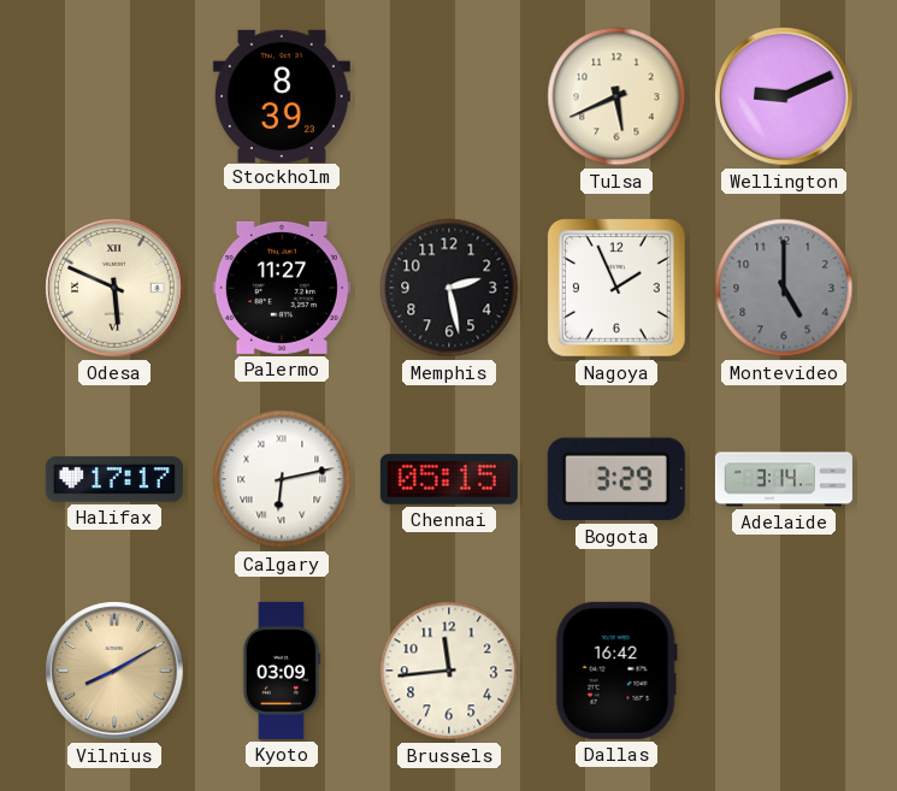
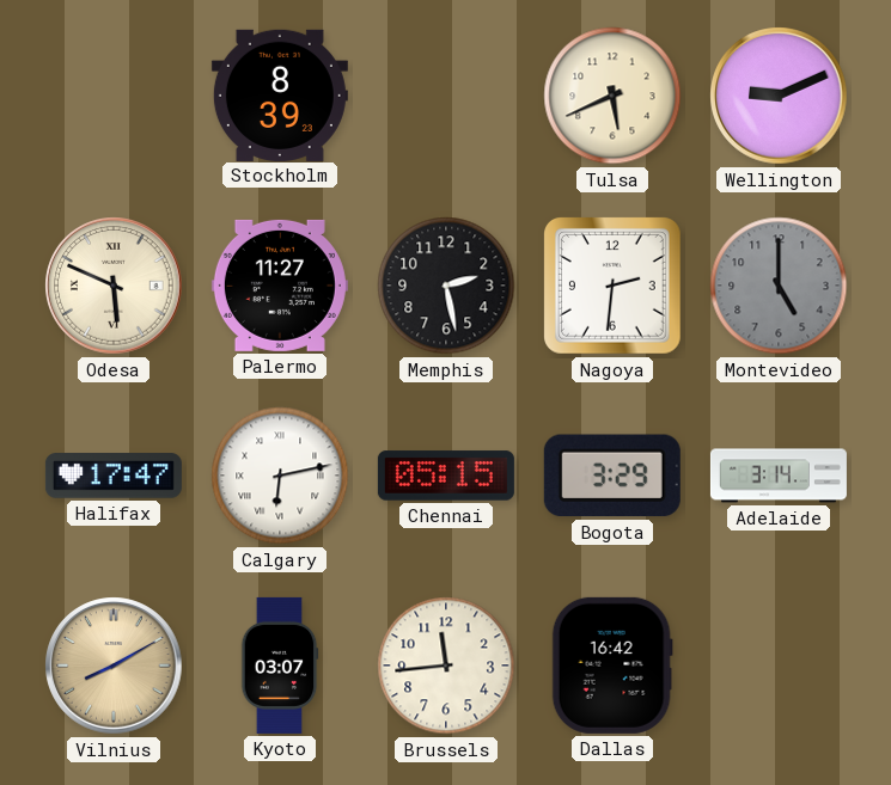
Nagoya: 1:56 -> 2:31
Halifax: 17:17 -> 17:47
Kyoto: 03:09 -> 03:07
